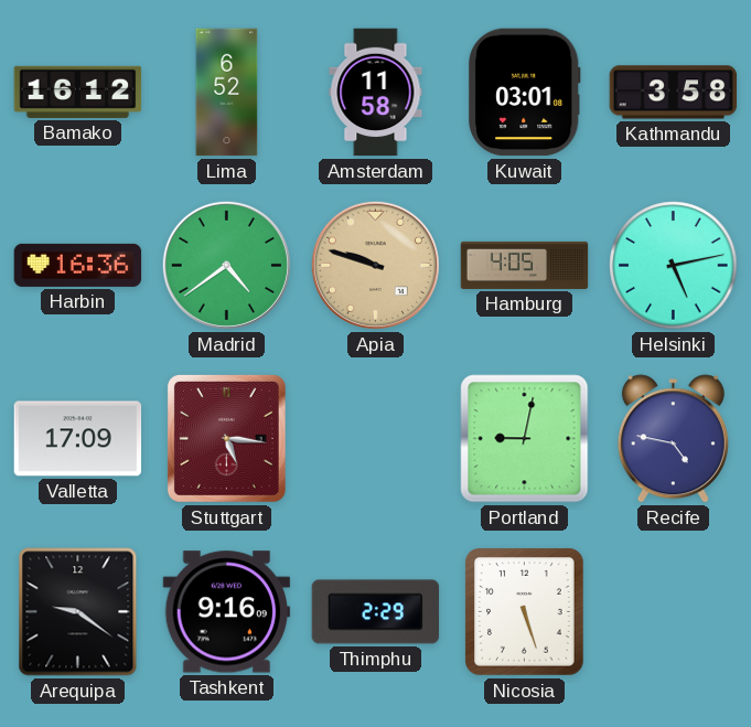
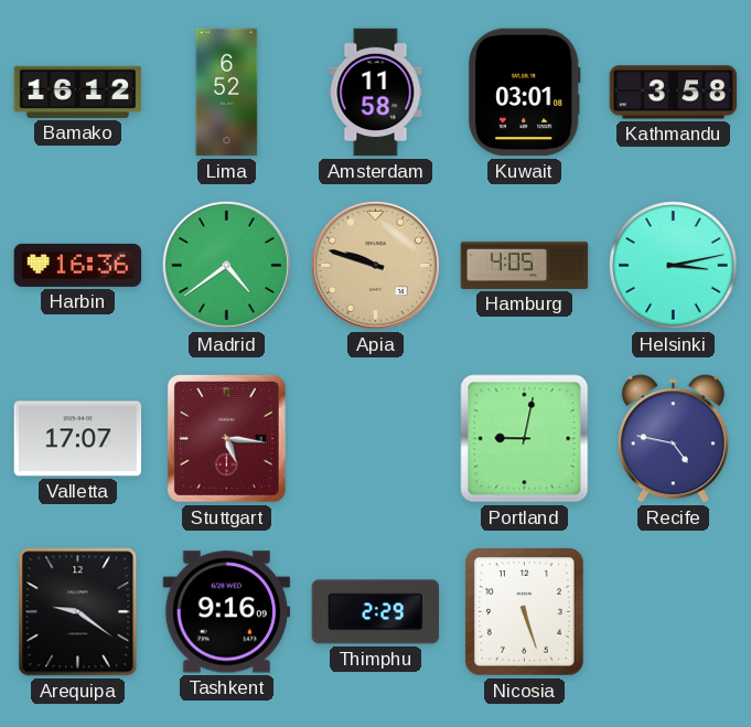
Helsinki: 5:13 -> 3:13
Valletta: 17:09 -> 17:07
